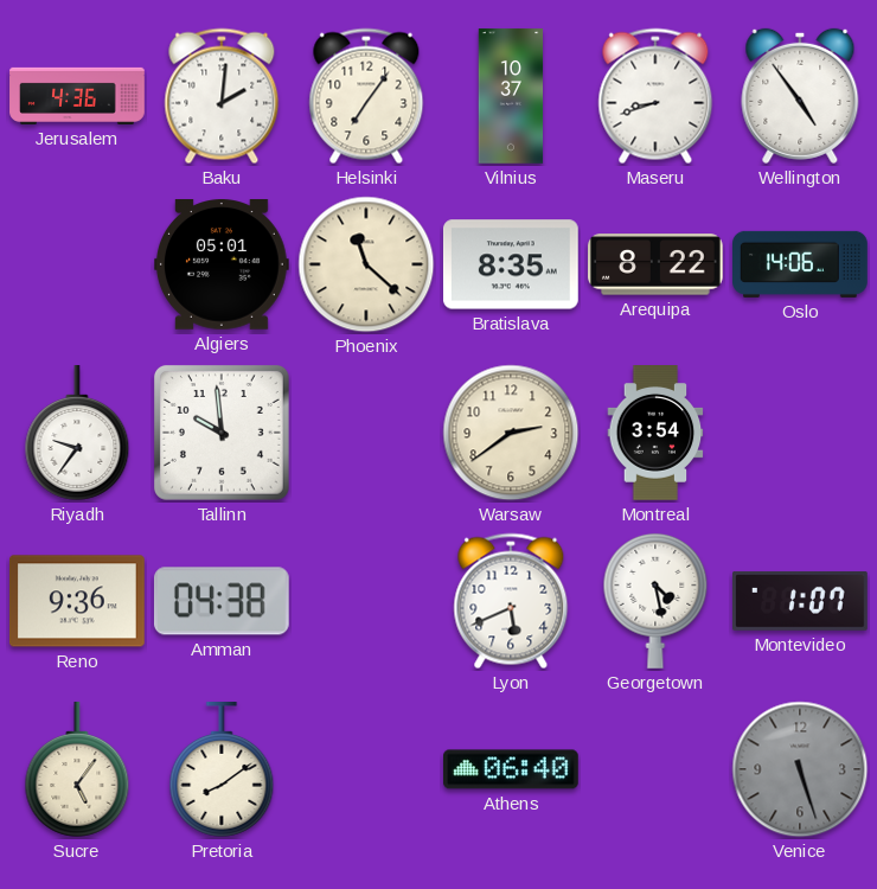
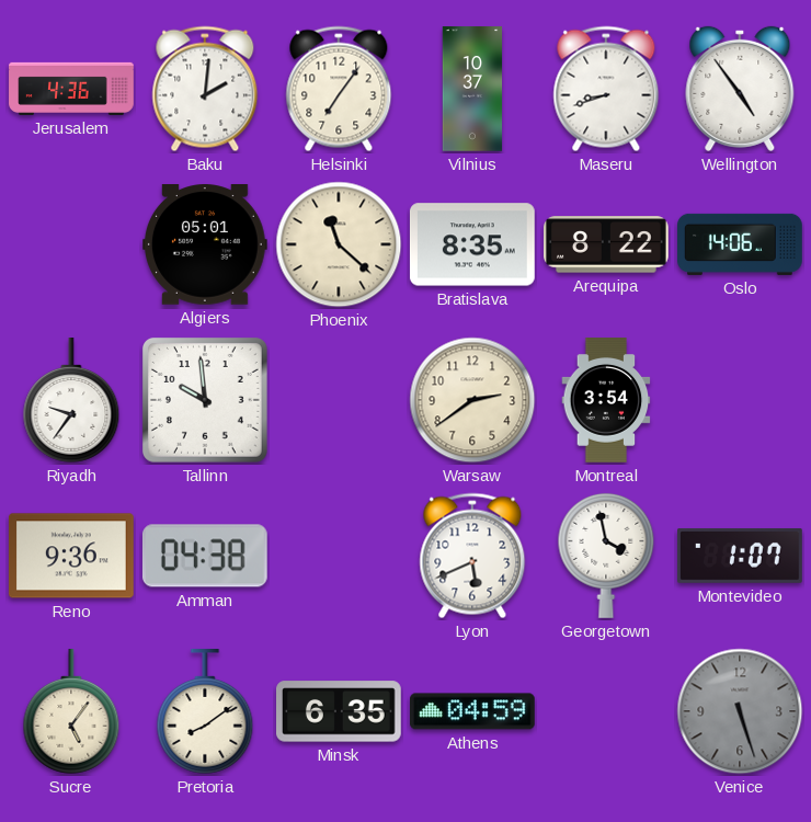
Georgetown: 4:28 -> 3:58
Minsk: none -> 6:35
Athens: 06:40 -> 04:59
